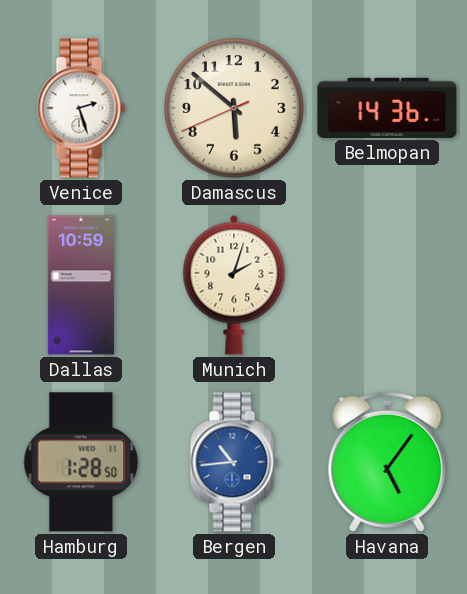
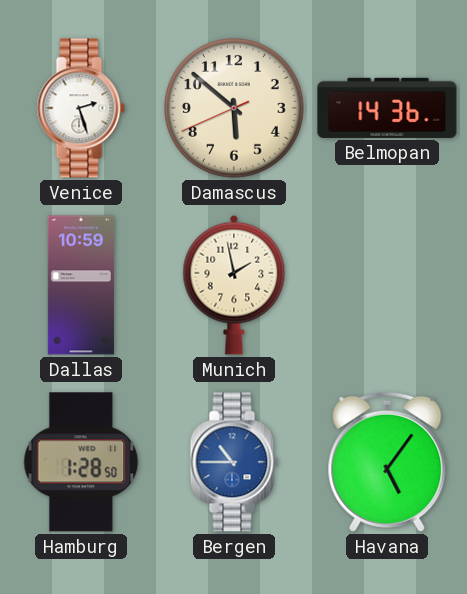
Munich: 2:03 -> 1:58
Bergen: 10:44 -> 10:45
